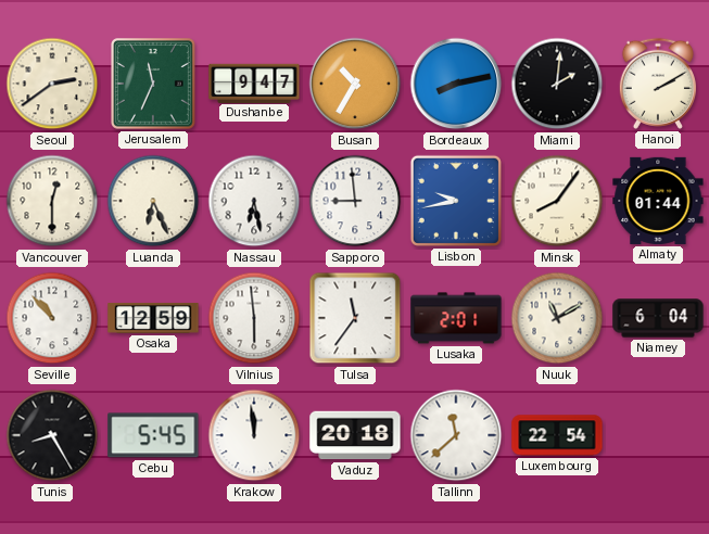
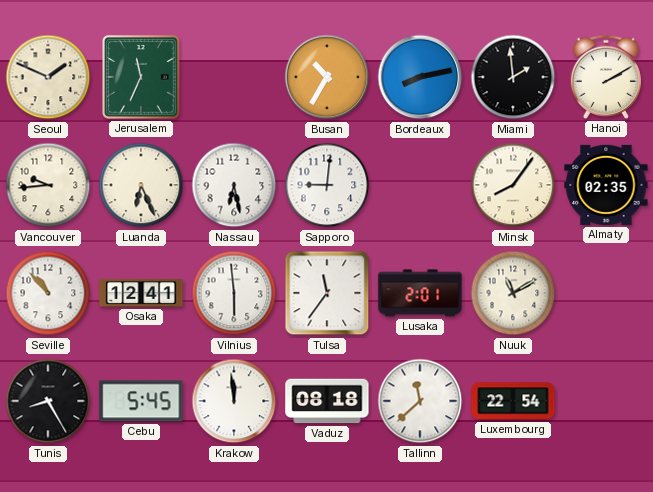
Seoul: 2:39 -> 1:49
Dushanbe: 9:47 -> none
Miami: 2:01 -> 1:59
Vancouver: 12:30 -> 9:44
Sapporo: 8:59 -> 9:01
Lisbon: 9:43 -> none
Almaty: 01:44 -> 02:35
Osaka: 12:59 -> 12:41
Niamey: 6:04 -> none
Vaduz: 20:18 -> 08:18
